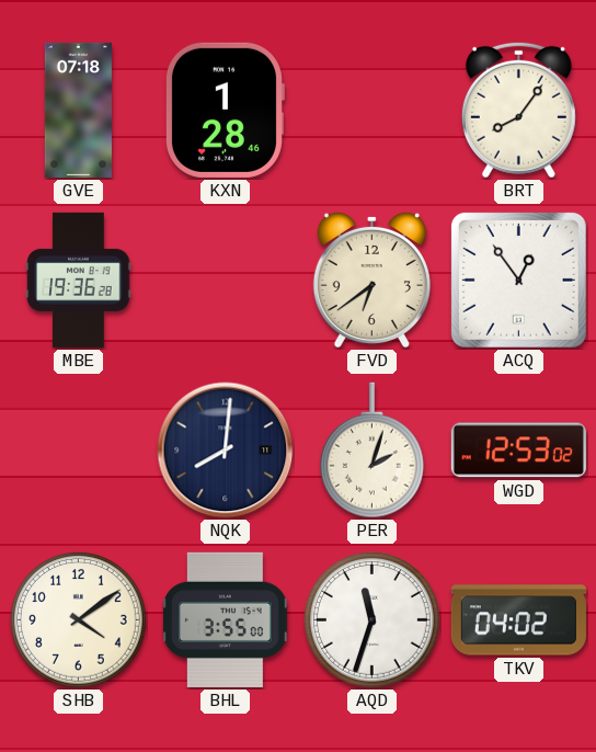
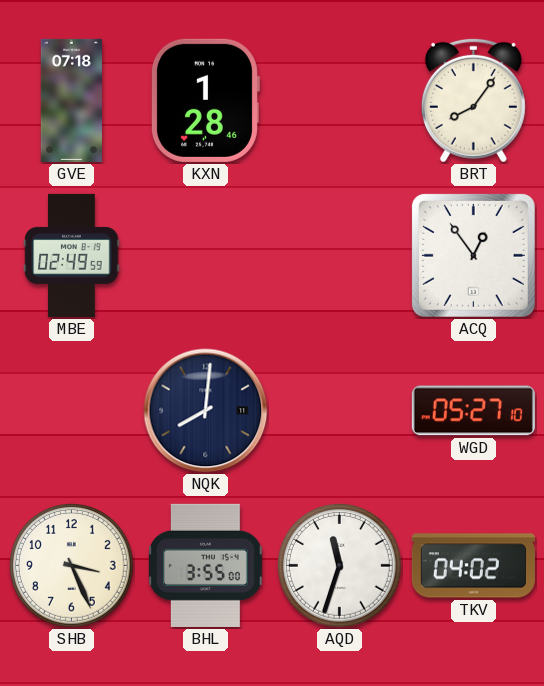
MBE: 19:36 -> 02:49
FVD: 6:39 -> none
PER: 2:03 -> none
WGD: 12:53 -> 05:27
SHB: 4:09 -> 3:26
